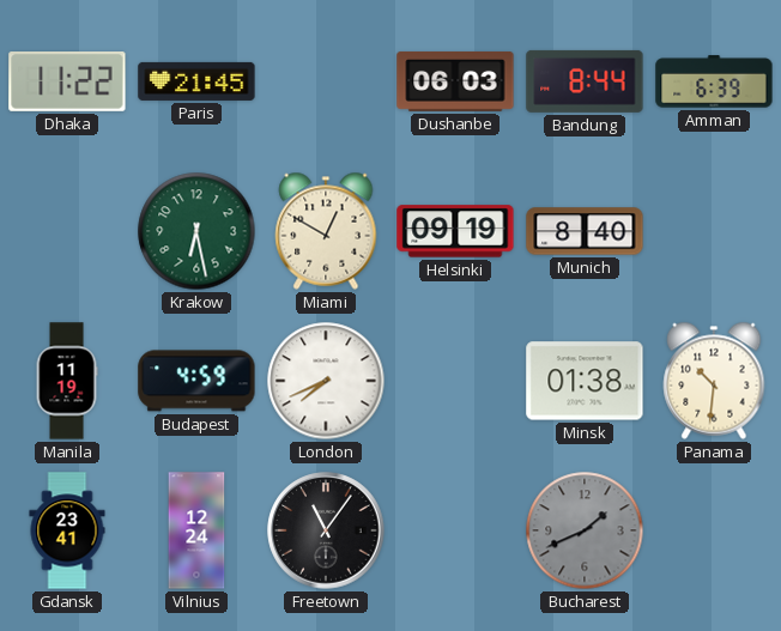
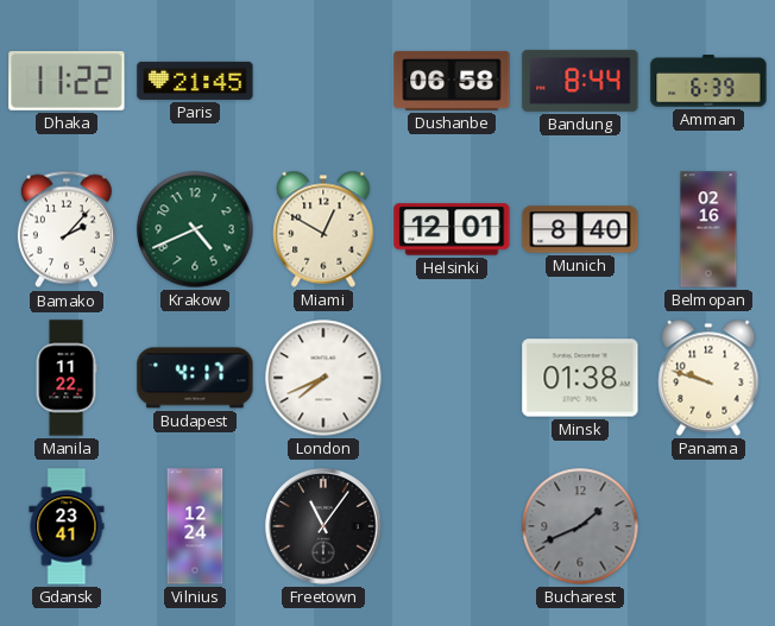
Dushanbe: 06:03 -> 06:58
Bamako: none -> 2:07
Krakow: 6:28 -> 4:41
Helsinki: 09:19 -> 12:01
Belmopan: none -> 02:16
Manila: 11:19 -> 11:22
Budapest: 4:59 -> 4:17
Panama: 10:31 -> 9:48
